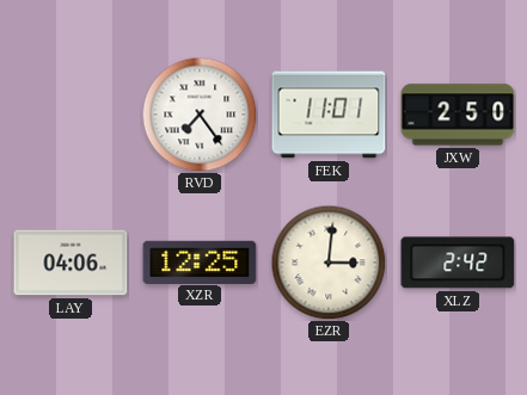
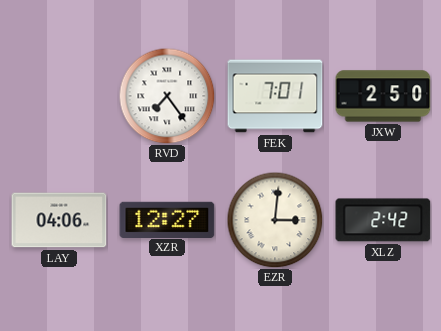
FEK: 11:01 -> 7:01
XZR: 12:25 -> 12:27
